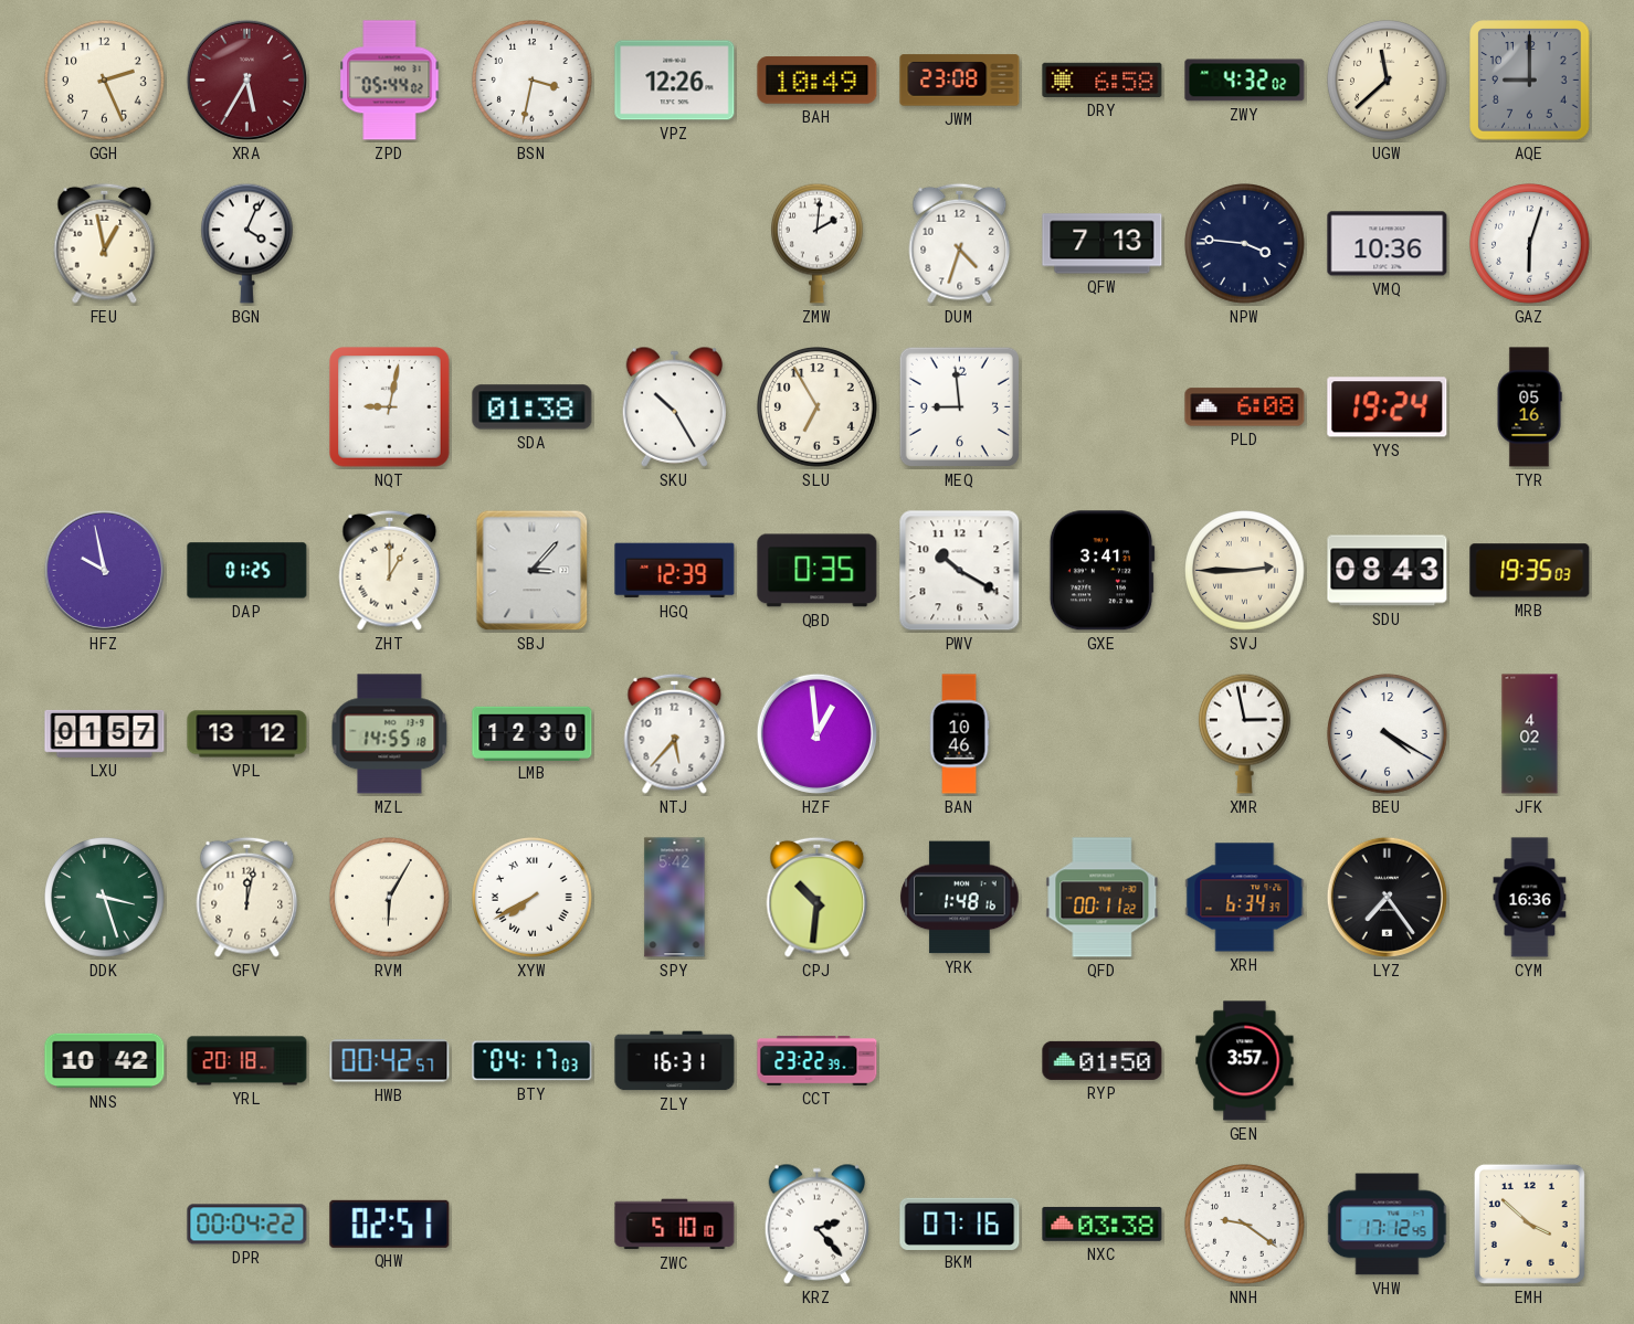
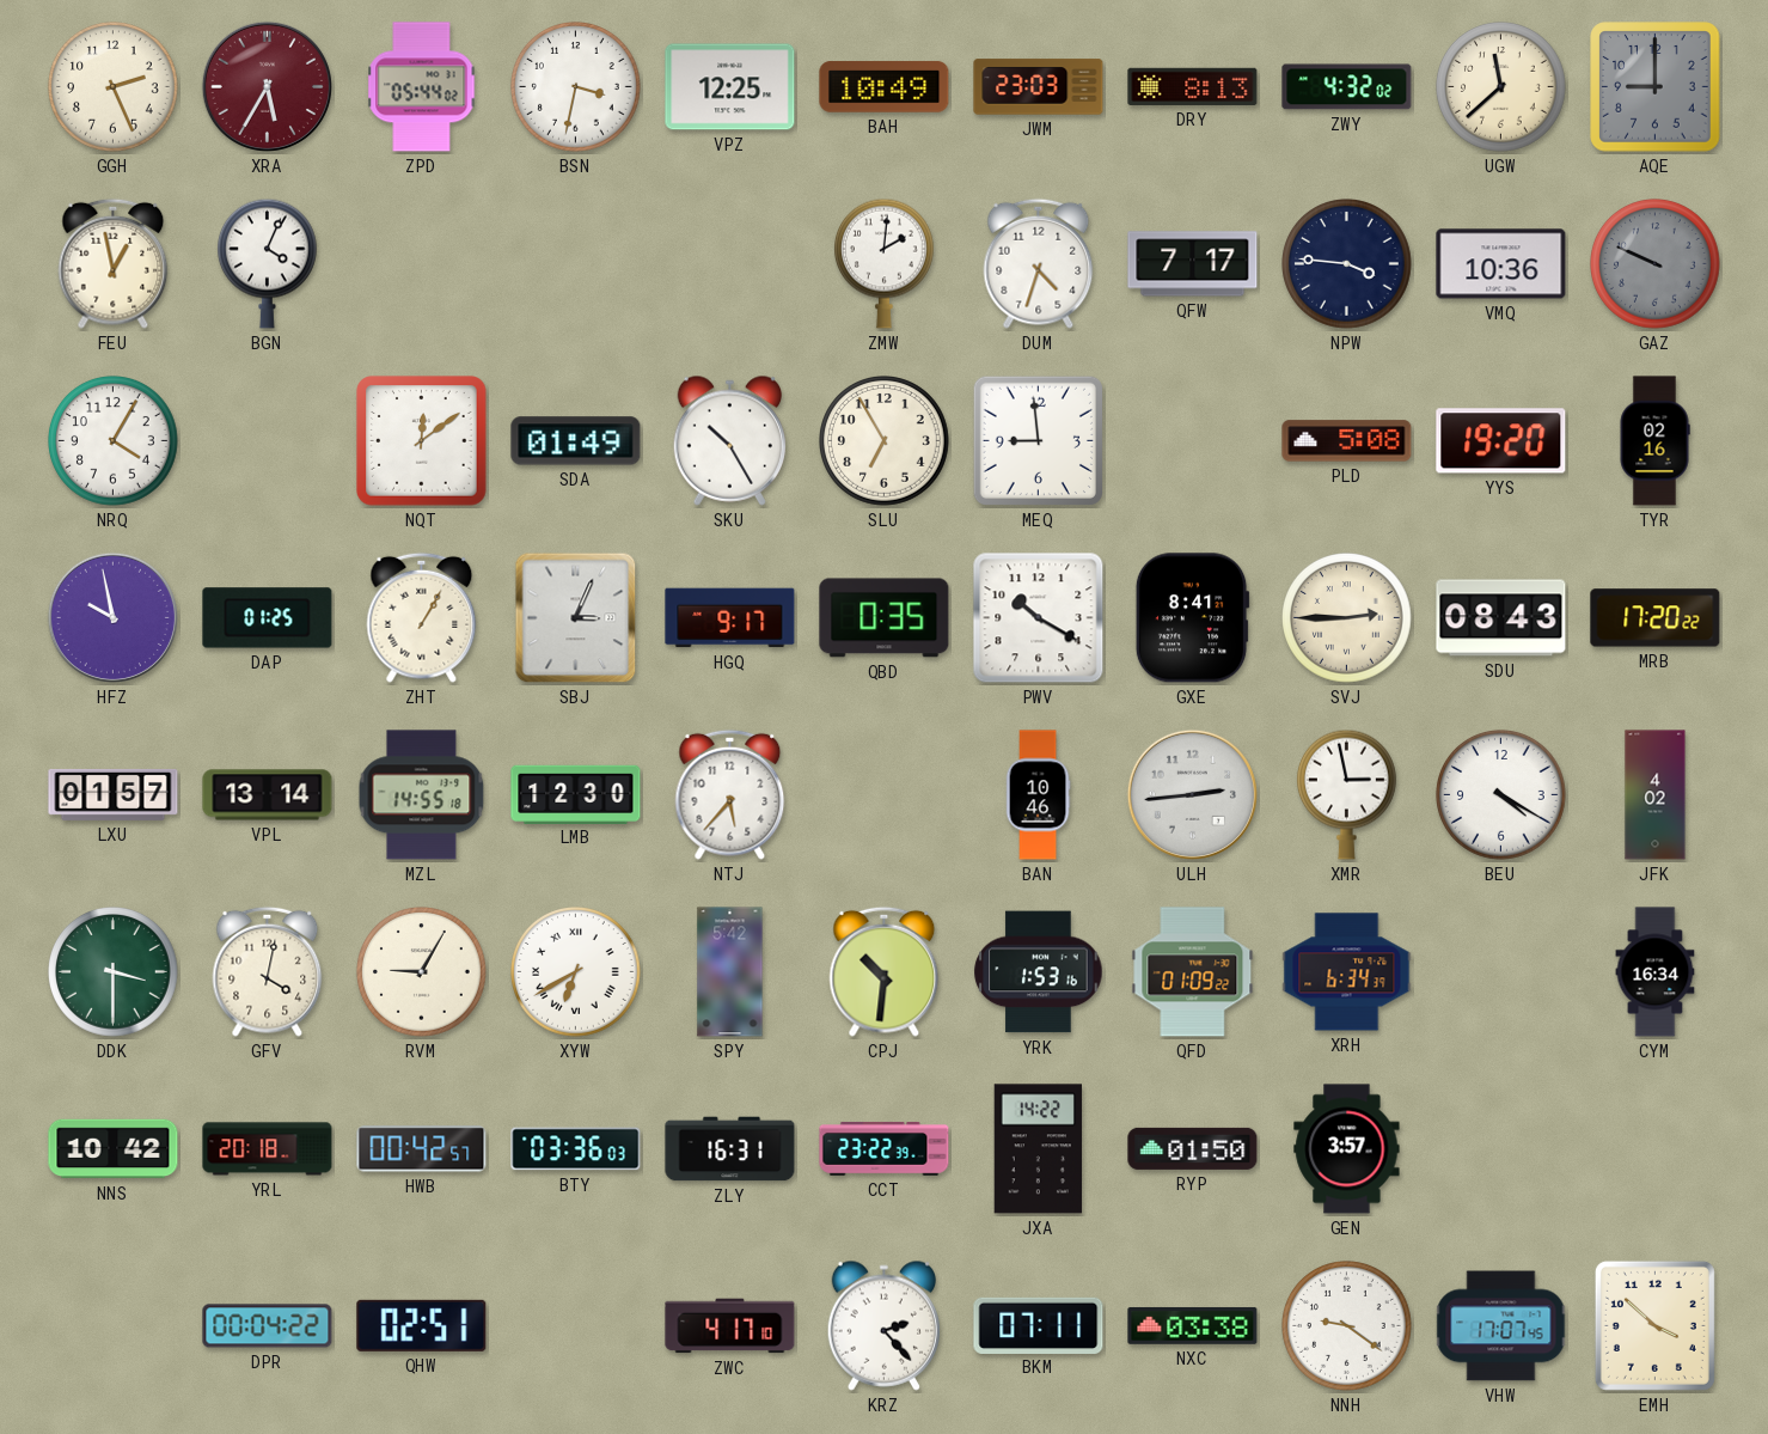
VPZ: 12:26 -> 12:25
JWM: 23:08 -> 23:03
DRY: 6:58 -> 8:13
QFW: 7:13 -> 7:17
GAZ: 6:03 -> 9:49
GAZ dial: white -> grey
NRQ: none -> 4:05
NQT: 9:02 -> 12:09
SDA: 01:38 -> 01:49
PLD: 6:08 -> 5:08
YYS: 19:24 -> 19:20
TYR: 05:16 -> 02:16
ZHT: 1:00 -> 1:05
SBJ: 3:07 -> 3:04
HGQ: 12:39 -> 9:17
GXE: 3:41 -> 8:41
MRB: 19:35 -> 17:20
VPL: 13:12 -> 13:14
HZF: 12:59 -> none
ULH: none -> 2:44
DDK: 3:27 -> 3:30
GFV: 12:02 -> 4:02
RVM: 6:05 -> 9:05
XYW: 7:40 -> 6:40
YRK: 1:48 -> 1:53
QFD: 00:11 -> 01:09
LYZ: 7:24 -> none
CYM: 16:36 -> 16:34
BTY: 04:17 -> 03:36
JXA: none -> 14:22
ZWC: 5:10 -> 4:17
BKM: 07:16 -> 07:11
VHW: 17:12 -> 17:07
